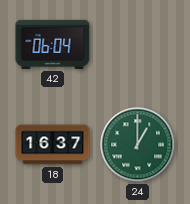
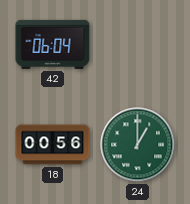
18: 16:37 -> 00:56
